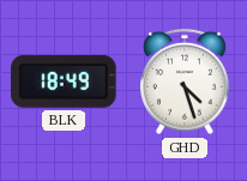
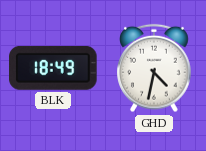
GHD: 4:27 -> 4:32
